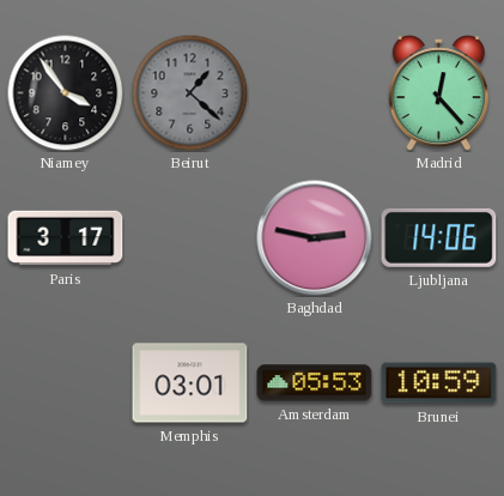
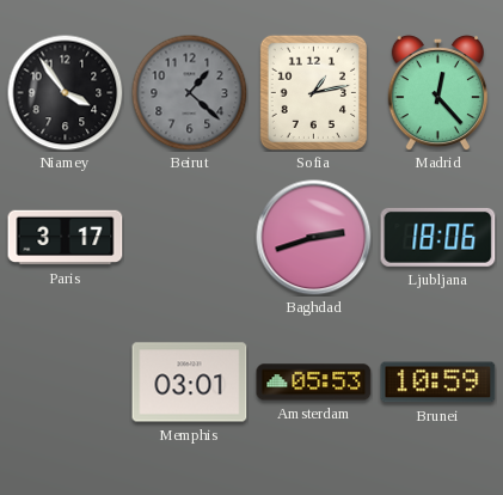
Sofia: none -> 1:13
Baghdad: 2:47 -> 2:42
Ljubljana: 14:06 -> 18:06
